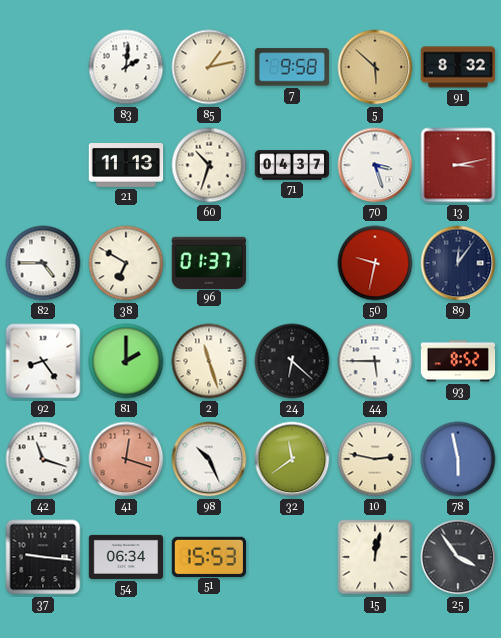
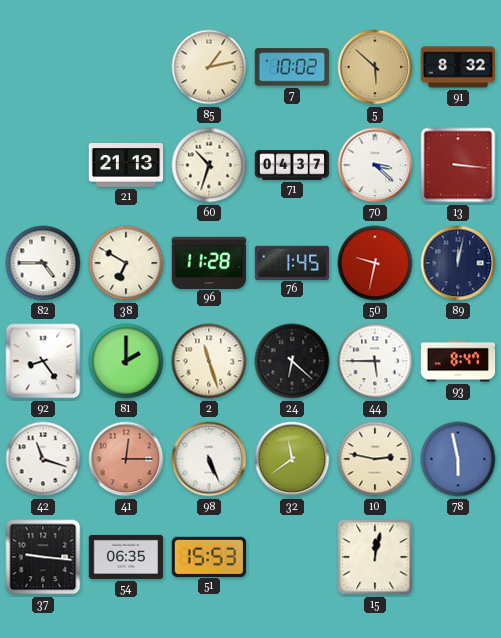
83: 2:01 -> none
7: 9:58 -> 10:02
21: 11:13 -> 21:13
70: 3:27 -> 3:22
13: 3:13 -> 3:16
96: 01:37 -> 11:28
76: none -> 1:45
89: 12:06 -> 12:02
93: 8:52 -> 8:47
41: 12:18 -> 12:15
98: 10:26 -> 5:26
54: 06:34 -> 06:35
25: 3:54 -> none
